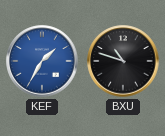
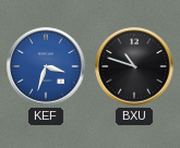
KEF: 1:35 -> 3:33
